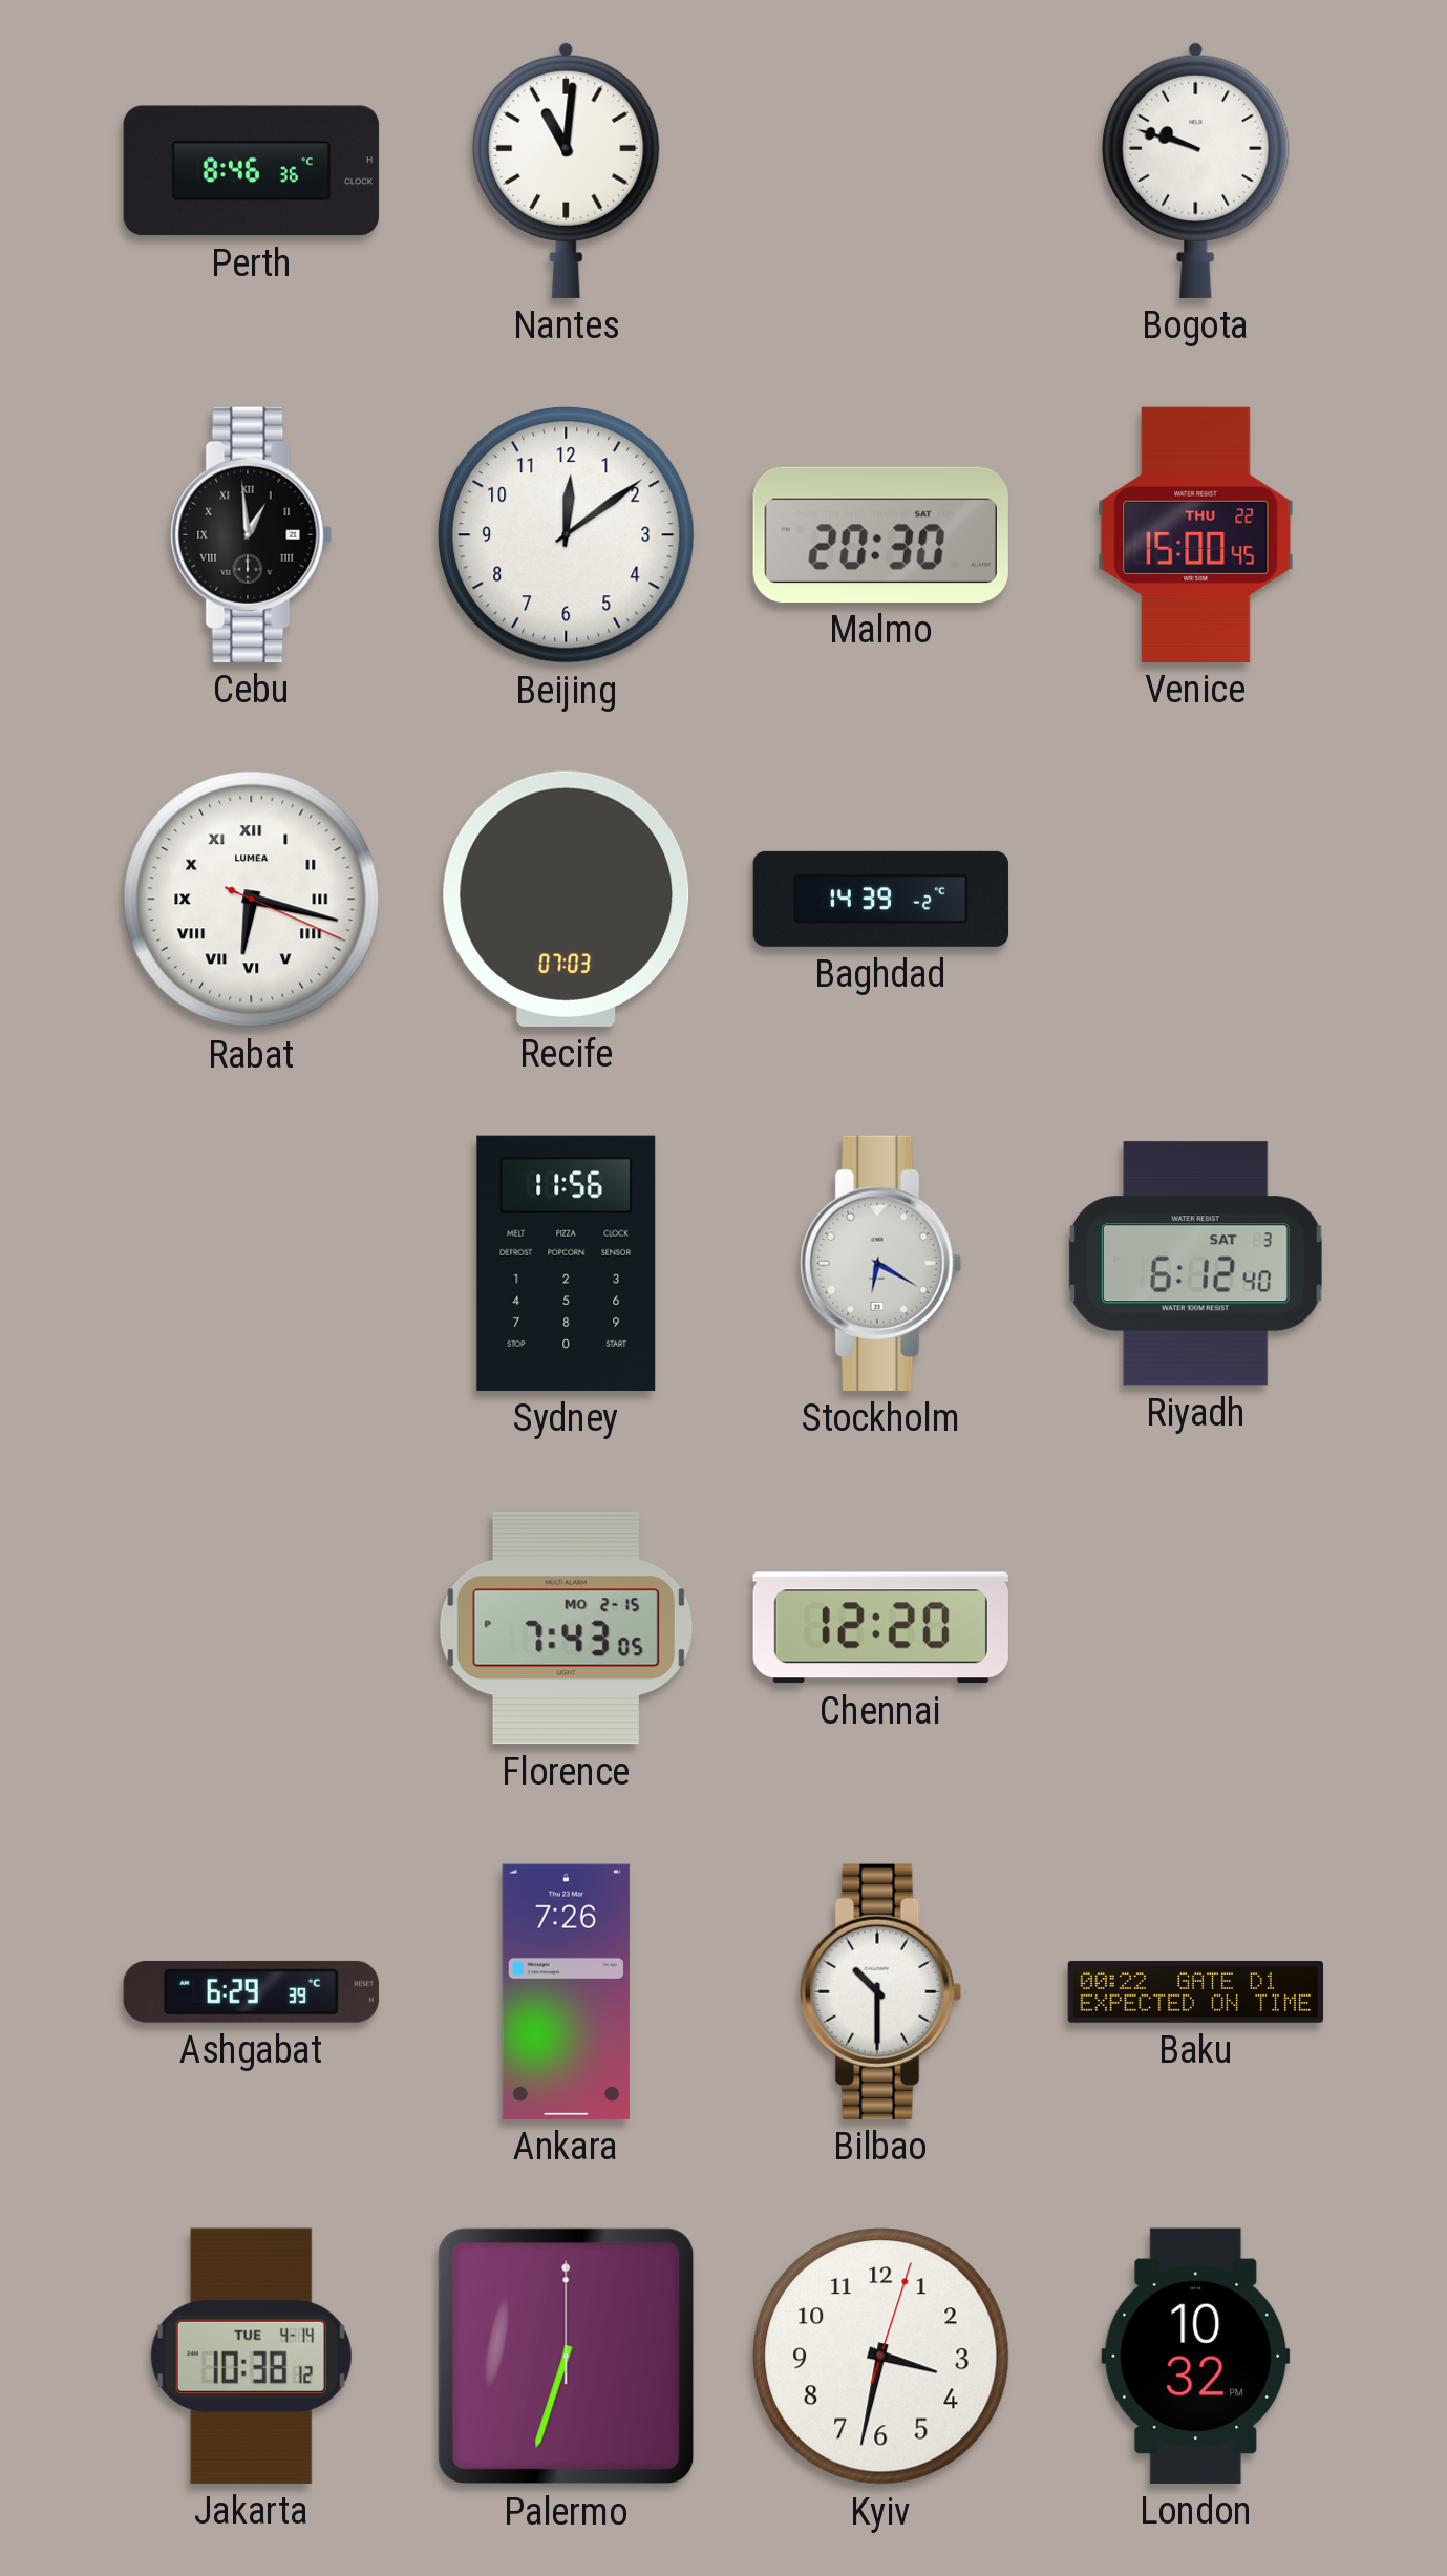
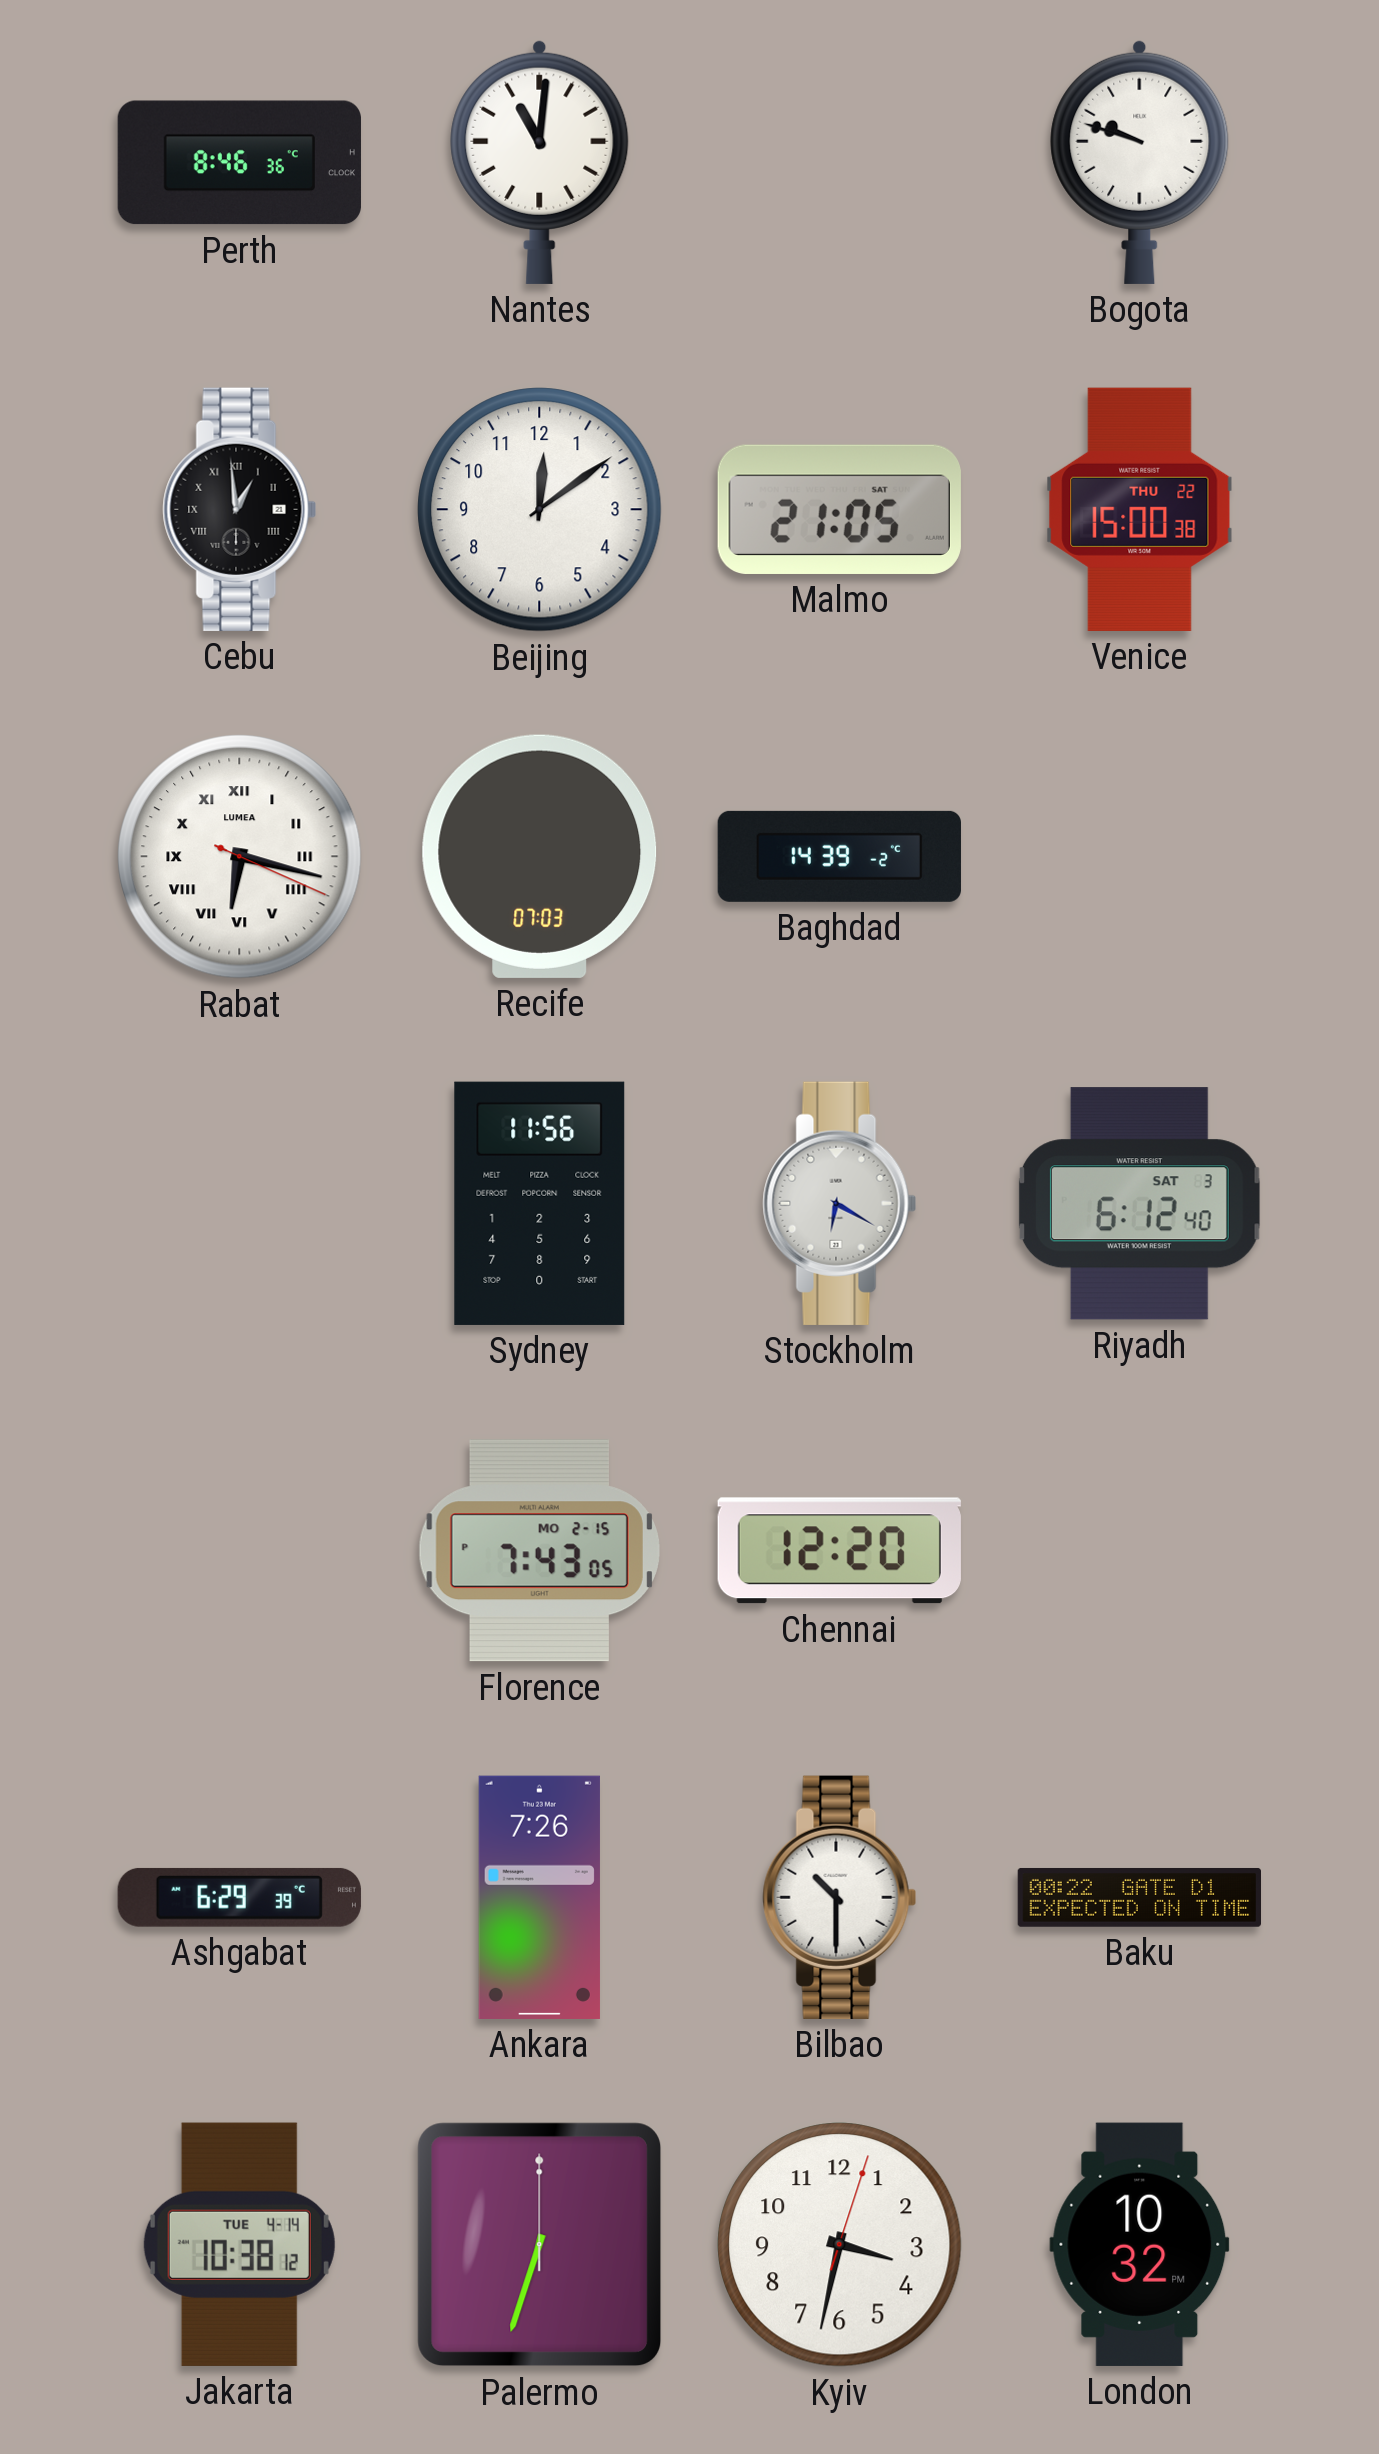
Malmo: 20:30 -> 21:05
Venice: 15:00:45 -> 15:00:38
